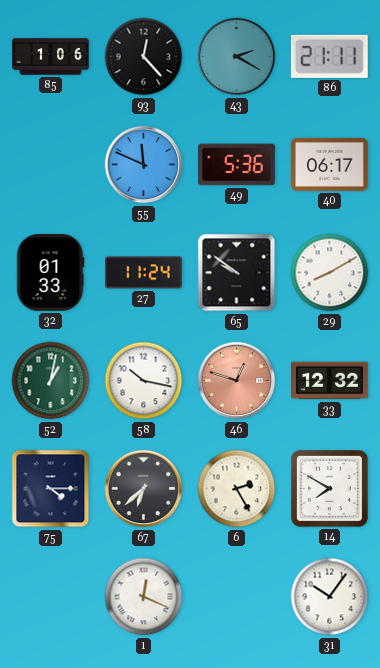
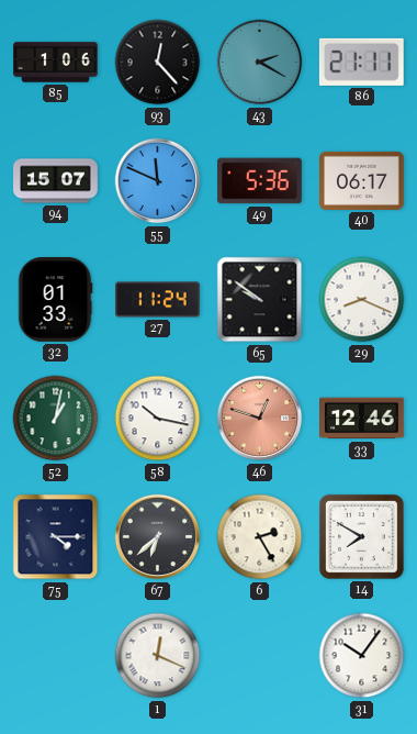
94: none -> 15:07
29: 8:10 -> 8:19
33: 12:32 -> 12:46
